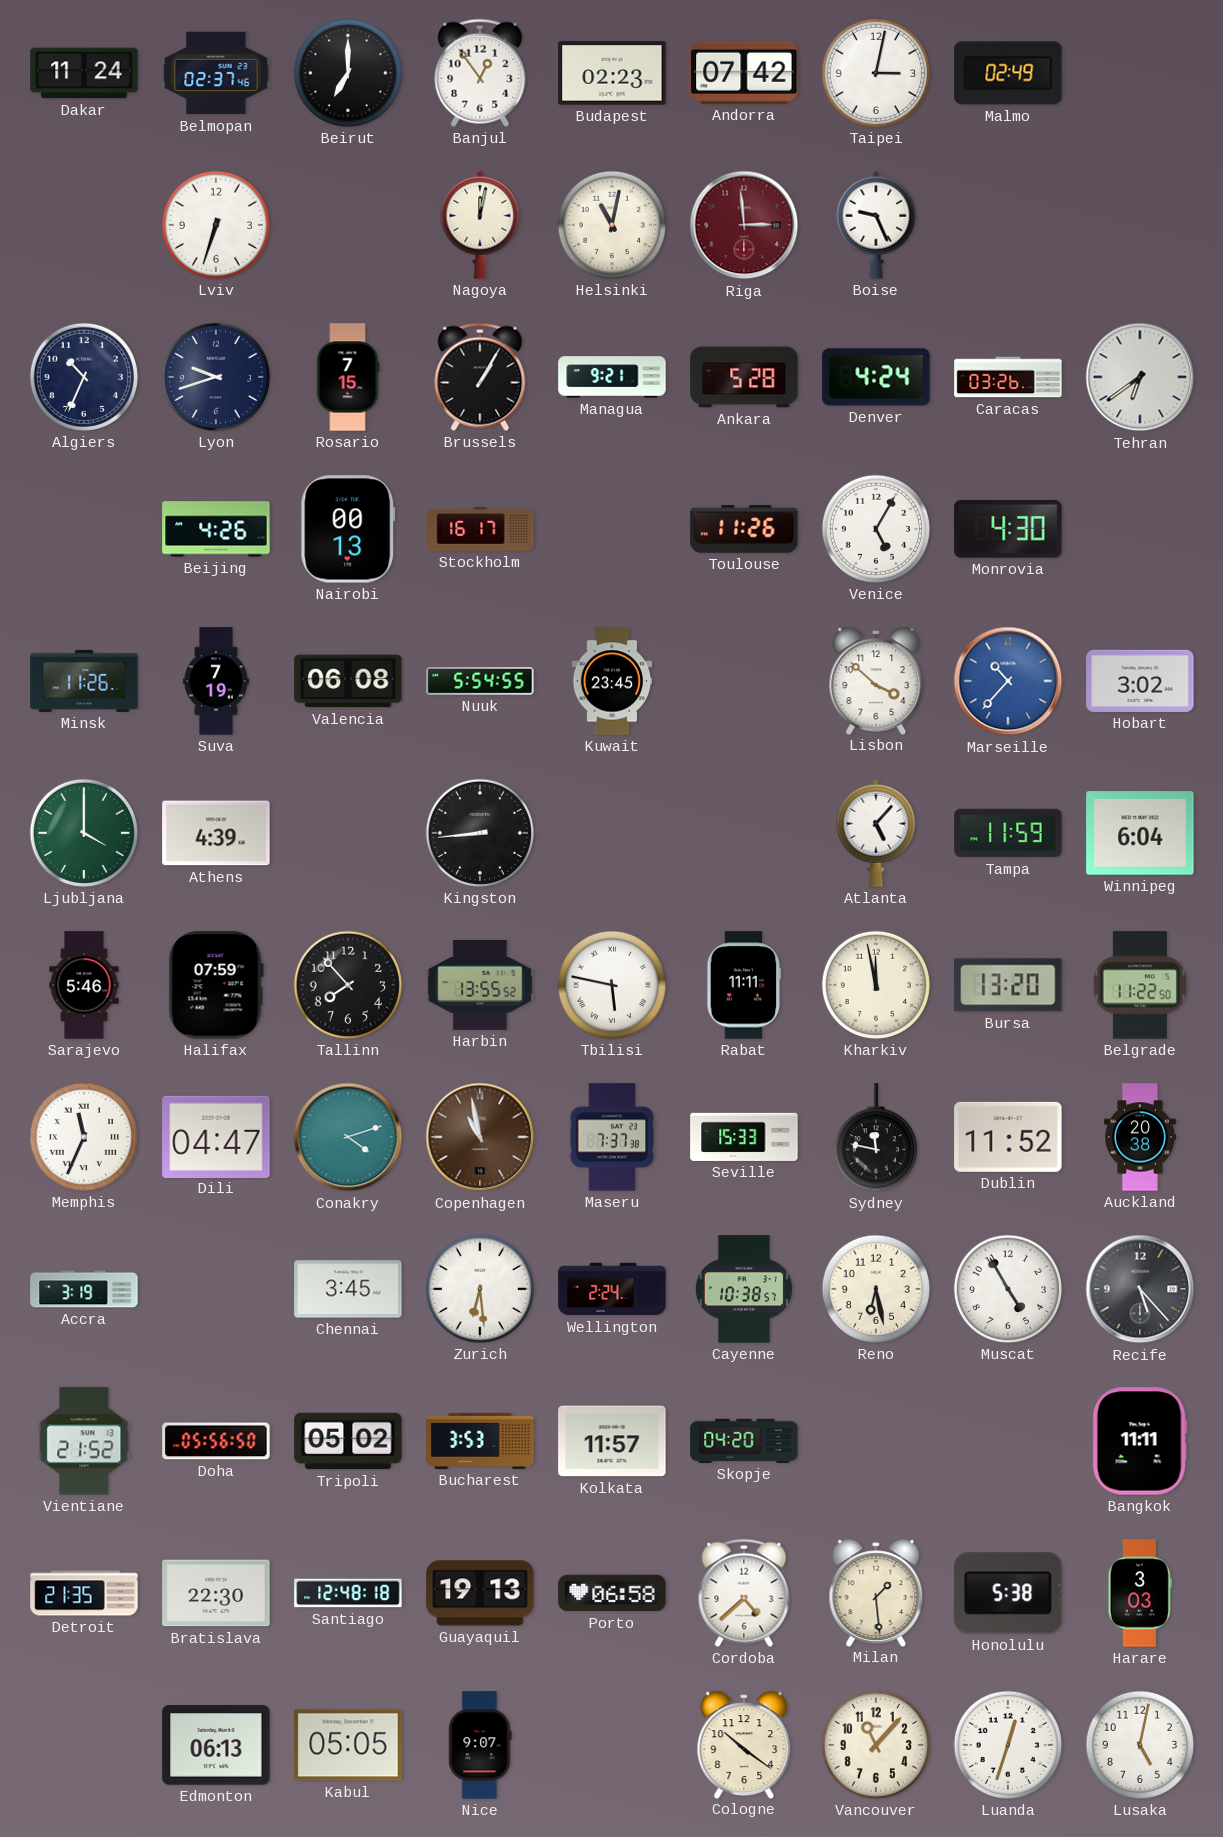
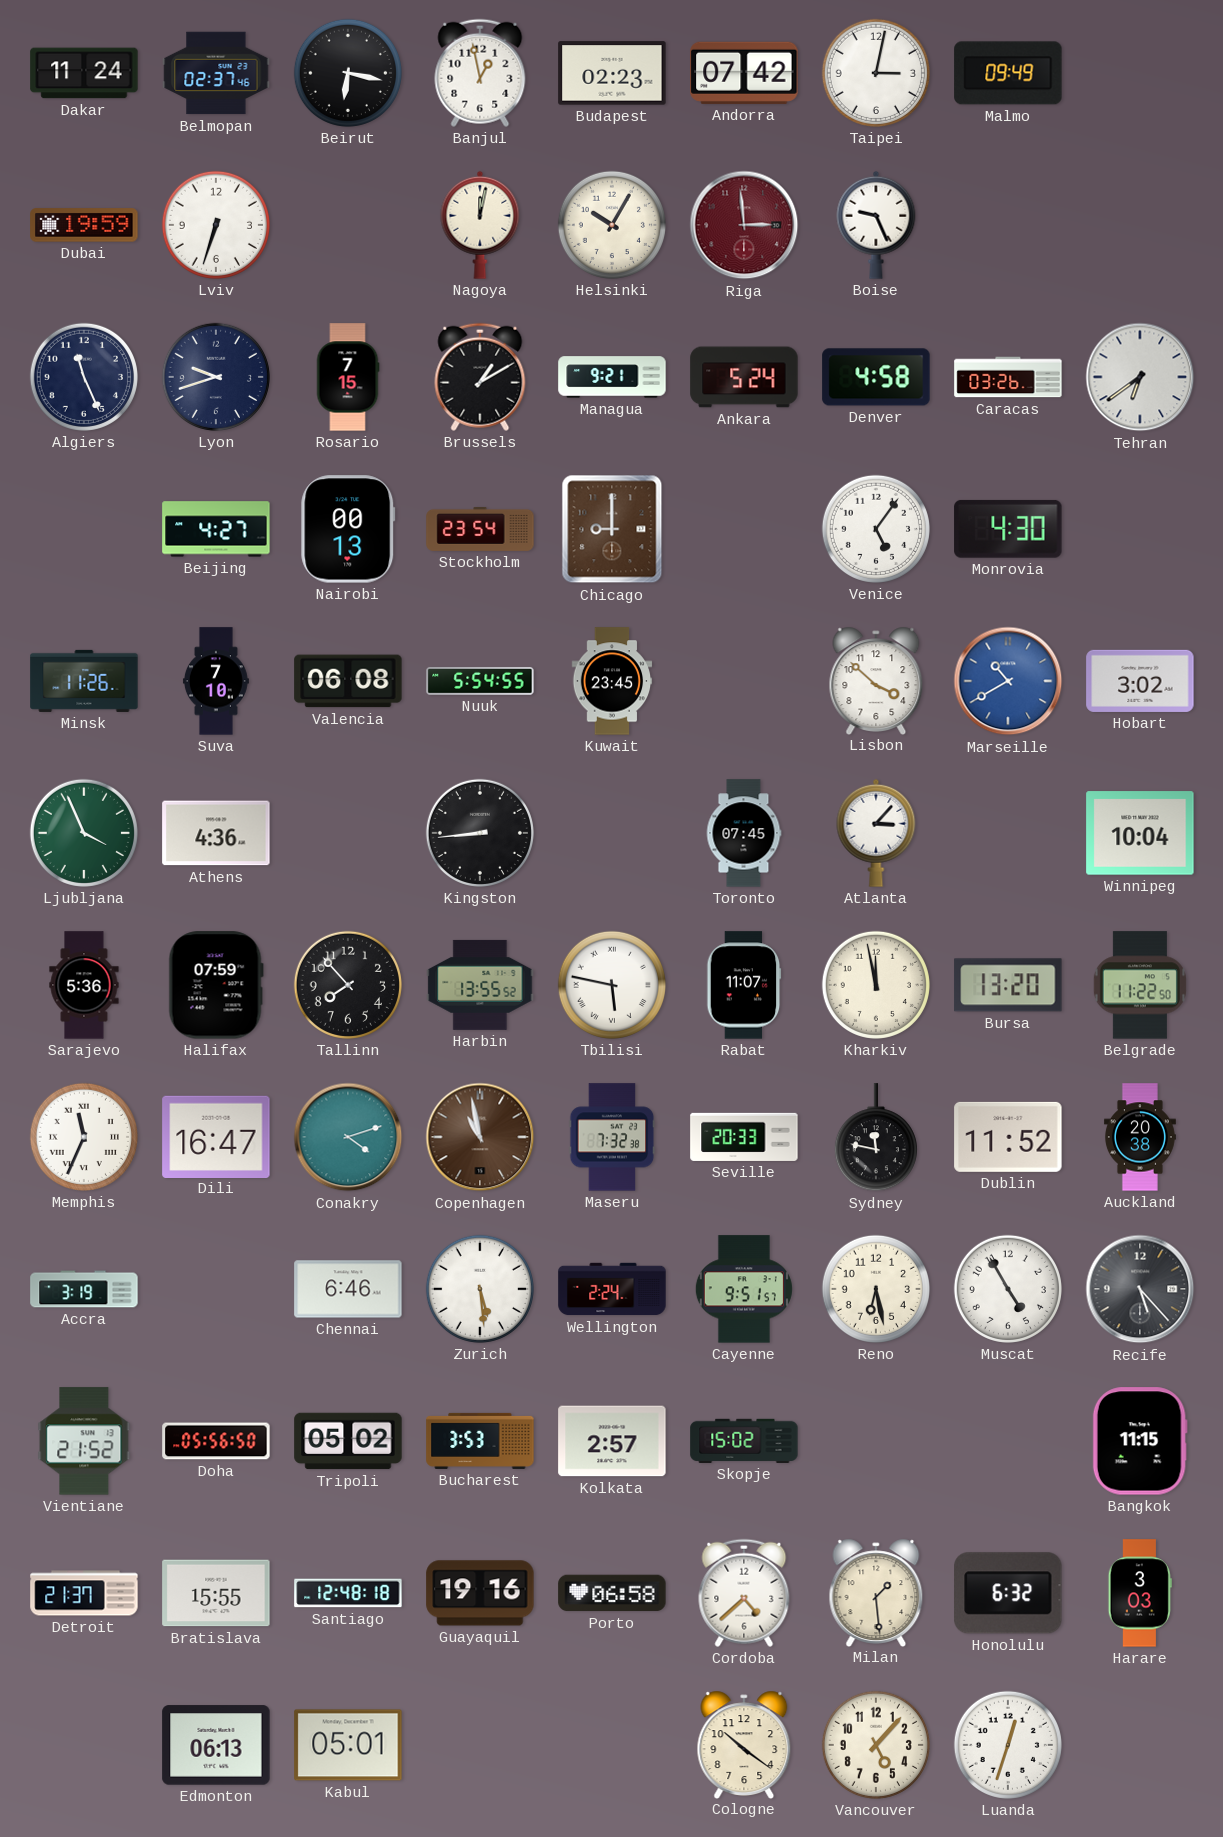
Beirut: 7:00 -> 6:17
Banjul: 12:54 -> 12:58
Malmo: 02:49 -> 09:49
Dubai: none -> 19:59
Helsinki: 11:02 -> 10:05
Algiers: 10:34 -> 11:26
Brussels: 1:05 -> 1:10
Ankara: 5:28 -> 5:24
Denver: 4:24 -> 4:58
Beijing: 4:26 -> 4:27
Stockholm: 16:17 -> 23:54
Chicago: none -> 9:00
Toulouse: 11:26 -> none
Venice: 5:05 -> 5:06
Suva: 7:19 -> 7:10
Marseille: 10:37 -> 10:40
Ljubljana: 4:00 -> 3:56
Athens: 4:39 -> 4:36
Toronto: none -> 07:45
Atlanta: 5:07 -> 3:07
Tampa: 11:59 -> none
Winnipeg: 6:04 -> 10:04
Sarajevo: 5:46 -> 5:36
Rabat: 11:11 -> 11:07
Dili: 04:47 -> 16:47
Maseru: 7:37 -> 7:32
Seville: 15:33 -> 20:33
Chennai: 3:45 -> 6:46
Zurich: 6:29 -> 5:29
Cayenne: 10:38 -> 9:51
Kolkata: 11:57 -> 2:57
Skopje: 04:20 -> 15:02
Bangkok: 11:11 -> 11:15
Detroit: 21:35 -> 21:37
Bratislava: 22:30 -> 15:55
Guayaquil: 19:13 -> 19:16
Honolulu: 5:38 -> 6:32
Kabul: 05:05 -> 05:01
Nice: 9:07 -> none
Vancouver: 11:07 -> 5:07
Lusaka: 5:02 -> none
